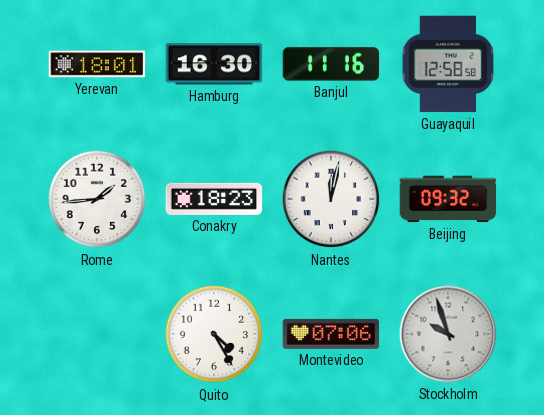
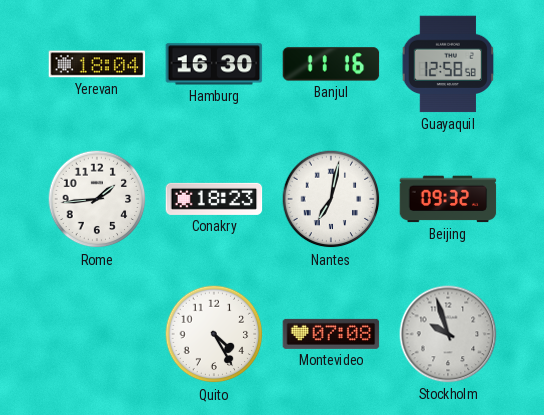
Yerevan: 18:01 -> 18:04
Nantes: 12:02 -> 7:02
Montevideo: 07:06 -> 07:08
